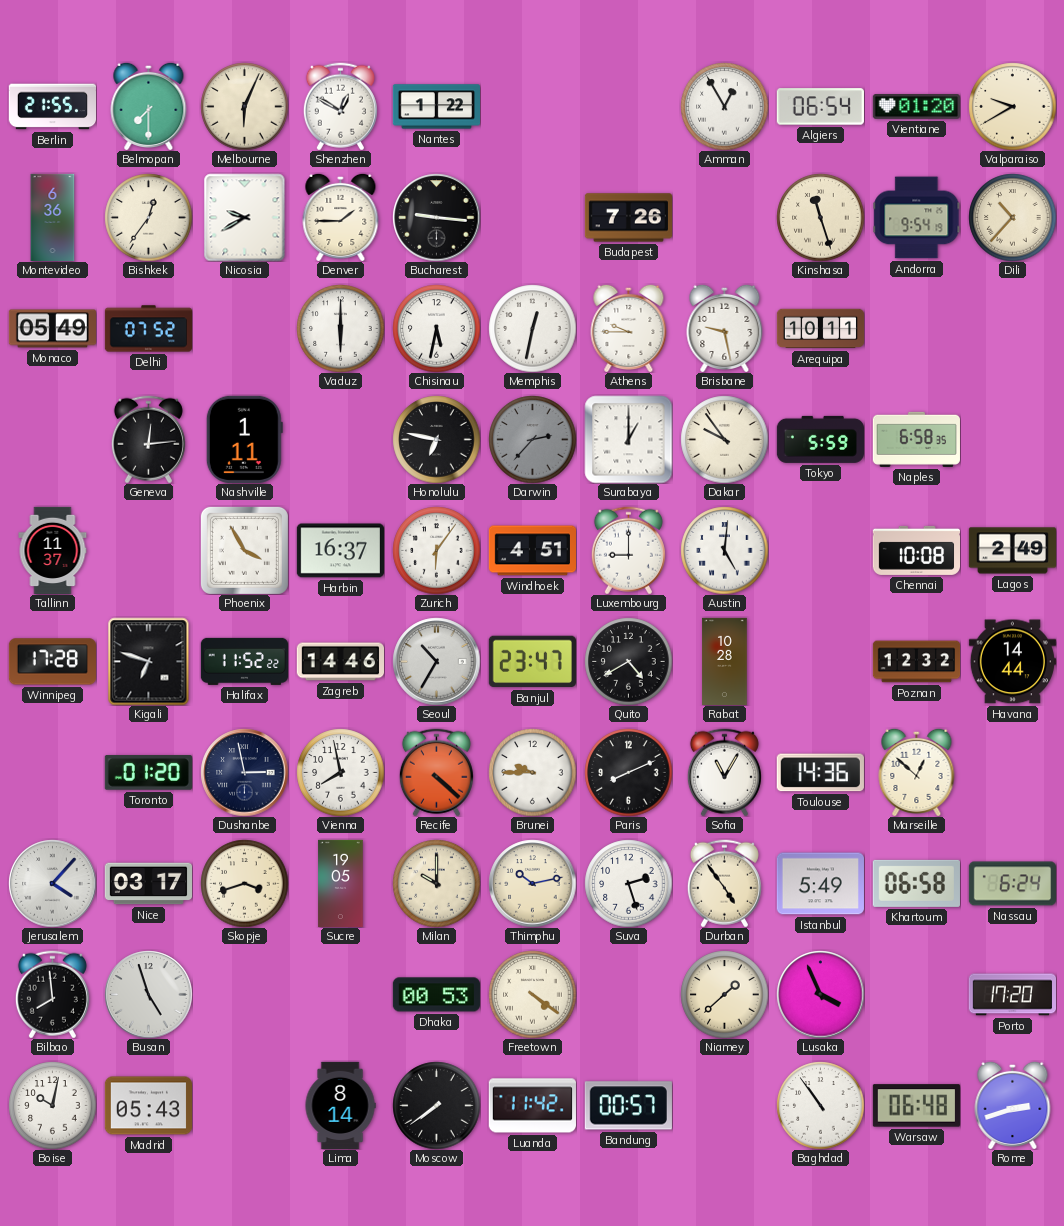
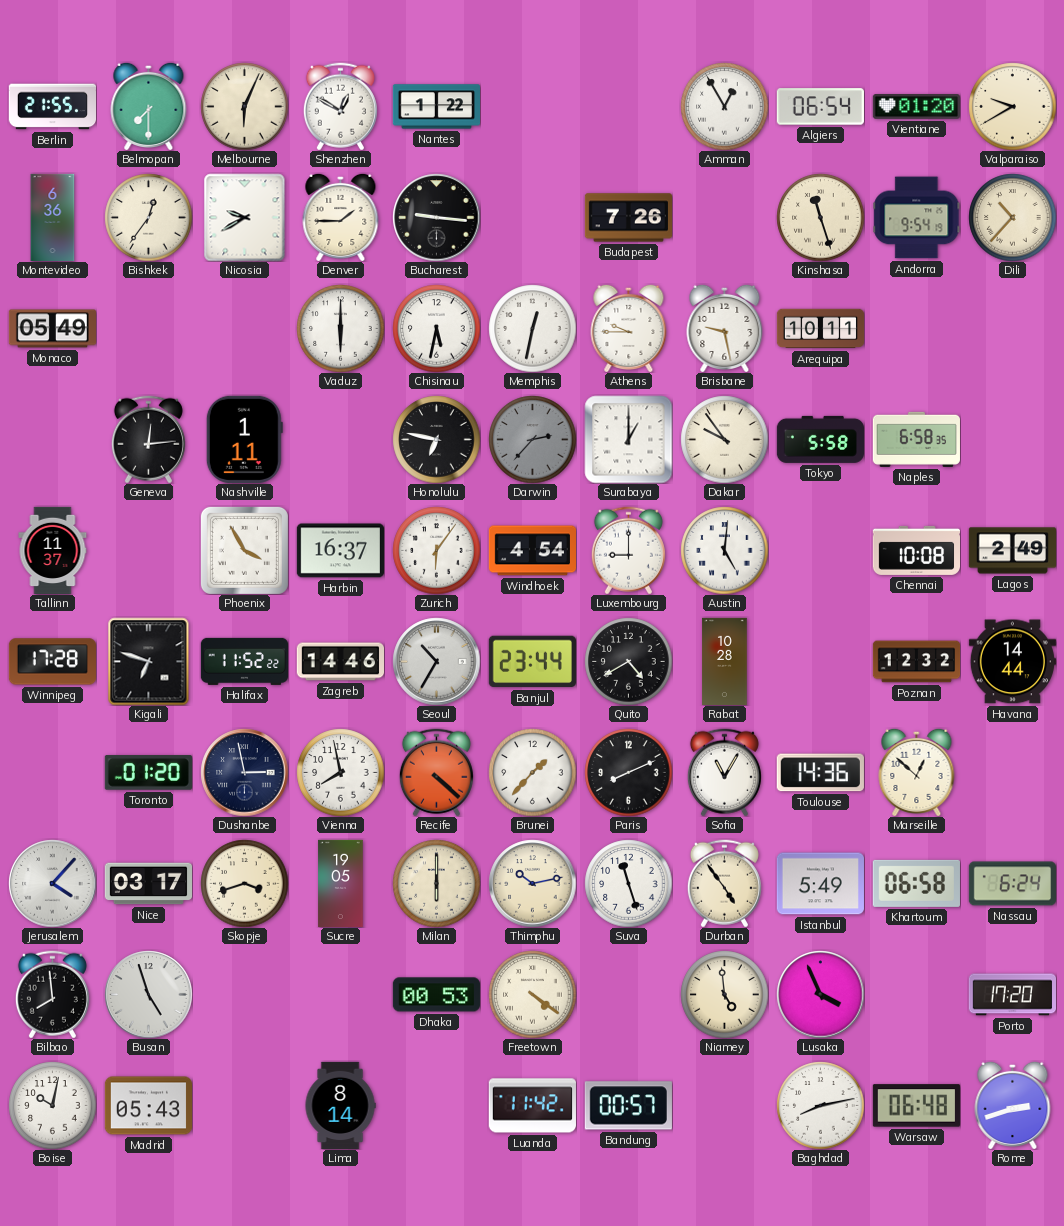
Delhi: 07:52 -> none
Tokyo: 5:59 -> 5:58
Windhoek: 4:51 -> 4:54
Banjul: 23:47 -> 23:44
Brunei: 9:45 -> 1:37
Milan: 10:00 -> 6:00
Suva: 2:27 -> 11:27
Niamey: 1:38 -> 4:59
Moscow: 7:39 -> none
Baghdad: 10:54 -> 8:13
